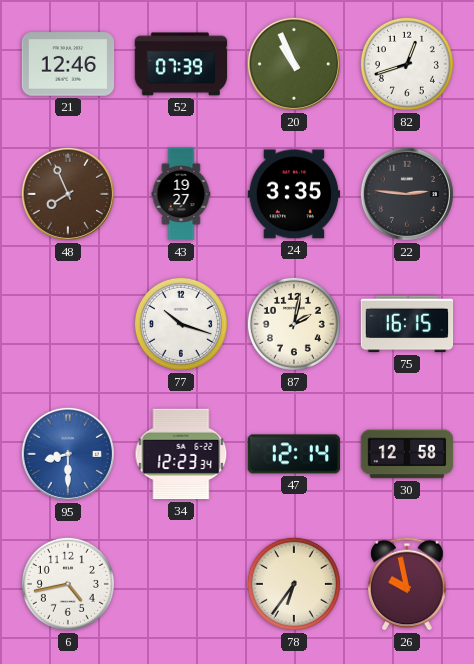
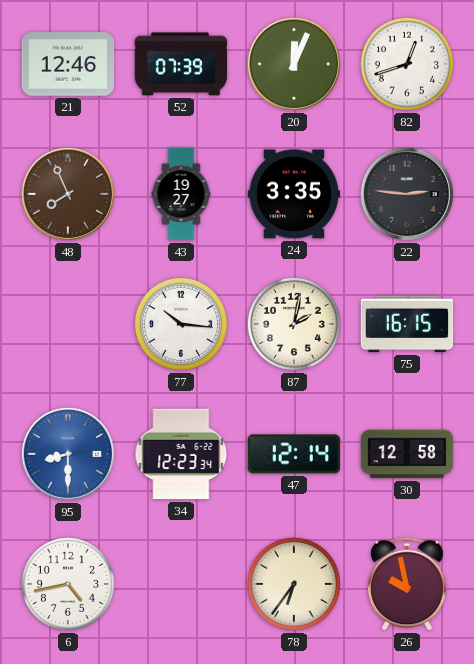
20: 10:56 -> 12:04
77: 10:18 -> 10:16
